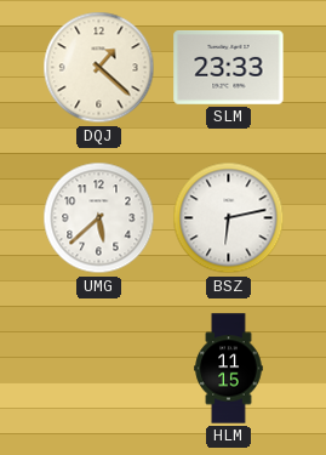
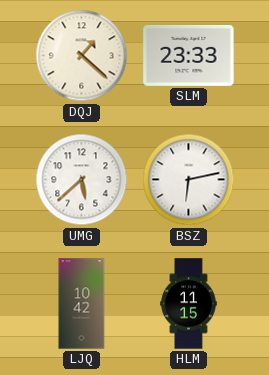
LJQ: none -> 10:42
